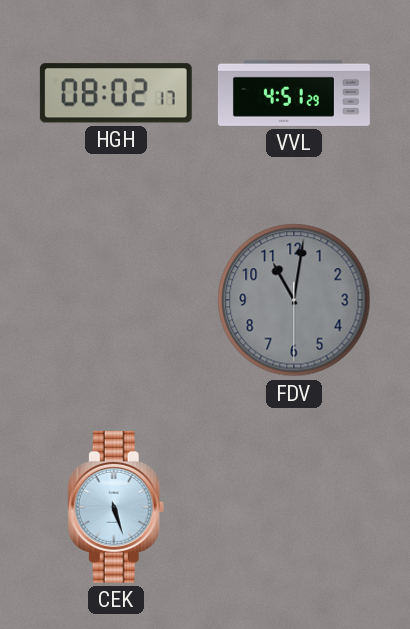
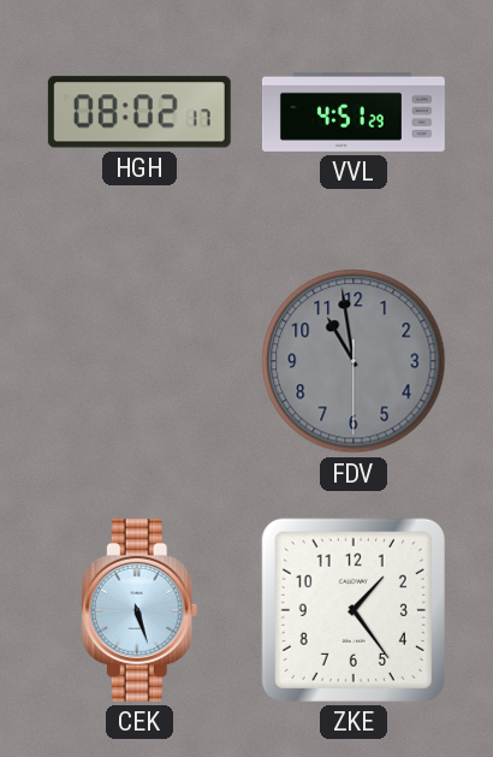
FDV: 11:01 -> 10:58
ZKE: none -> 1:24
